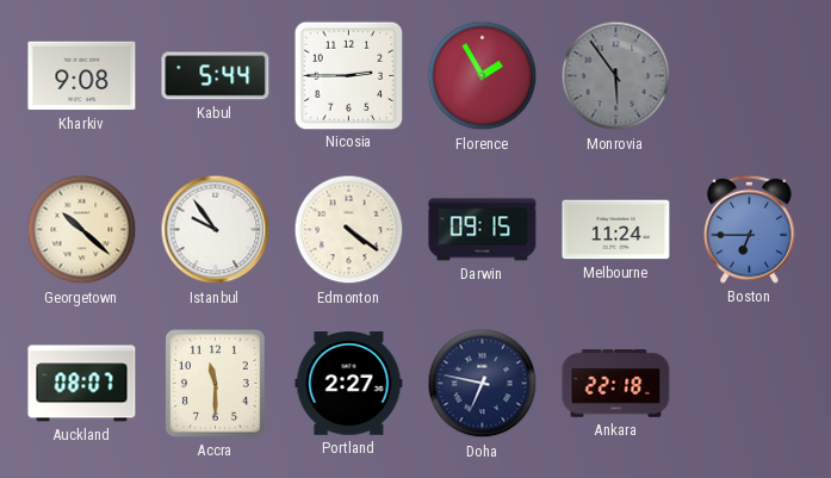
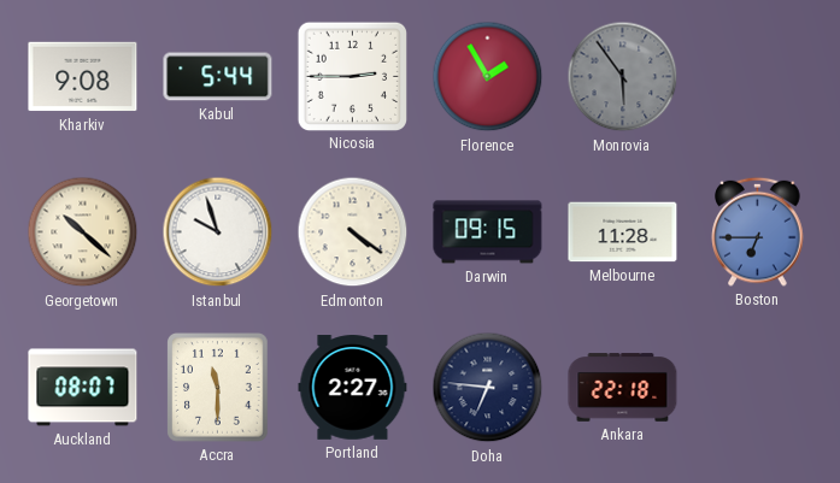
Istanbul: 9:54 -> 9:57
Melbourne: 11:24 -> 11:28
Doha: 6:47 -> 6:46
